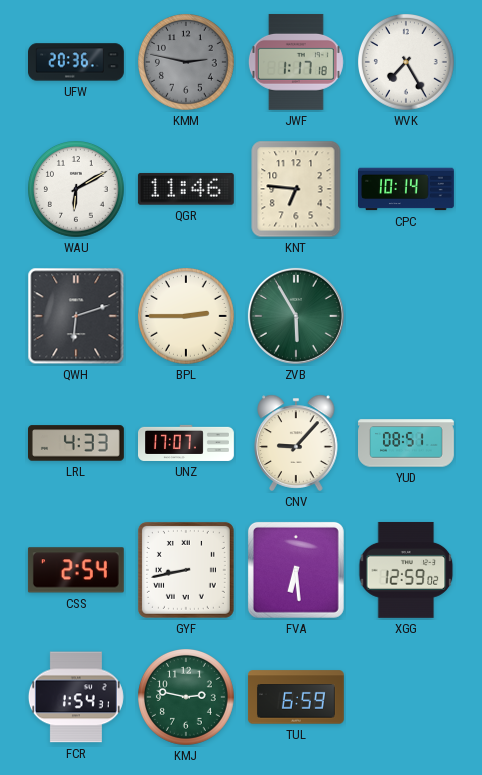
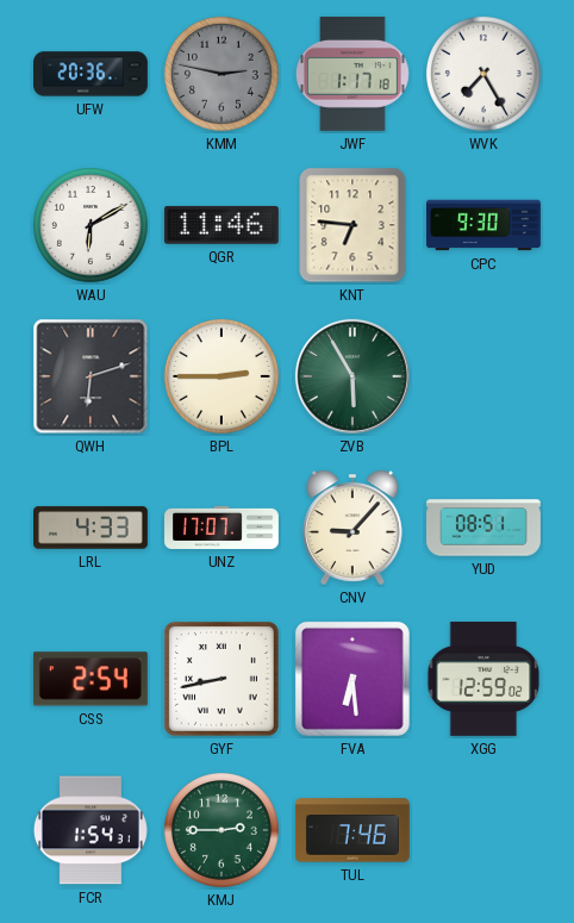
CPC: 10:14 -> 9:30
KMJ: 2:47 -> 2:45
TUL: 6:59 -> 7:46
